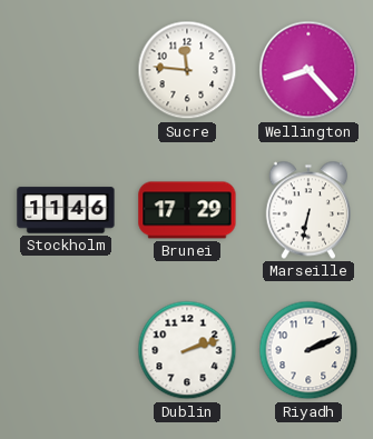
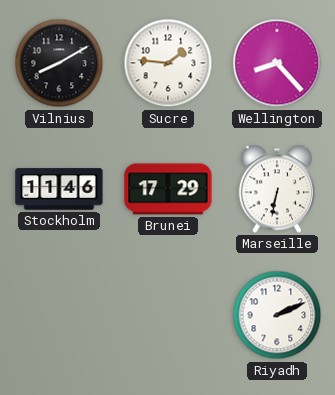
Vilnius: none -> 8:10
Sucre: 11:46 -> 1:46
Dublin: 2:12 -> none
